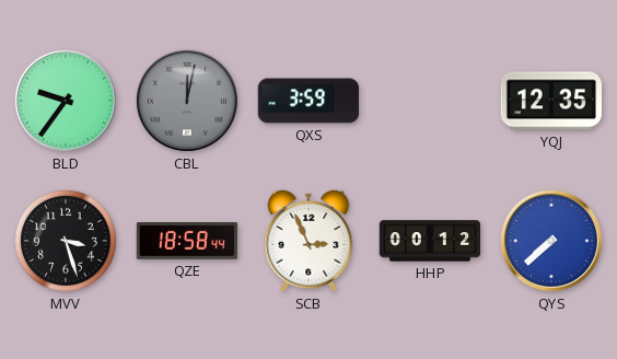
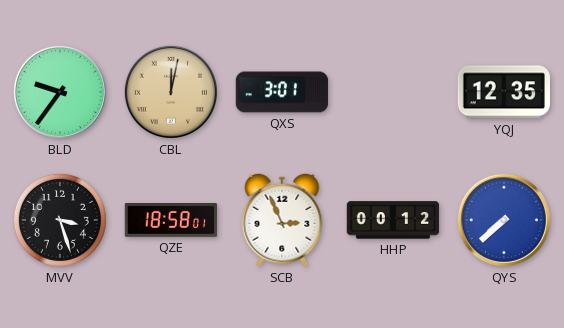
CBL dial: grey -> champagne
QXS: 3:59 -> 3:01
QZE: 18:58:44 -> 18:58:01
